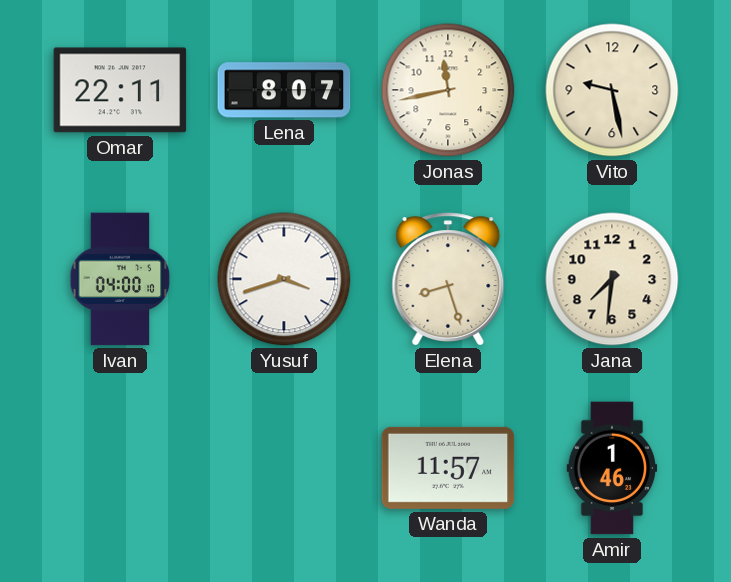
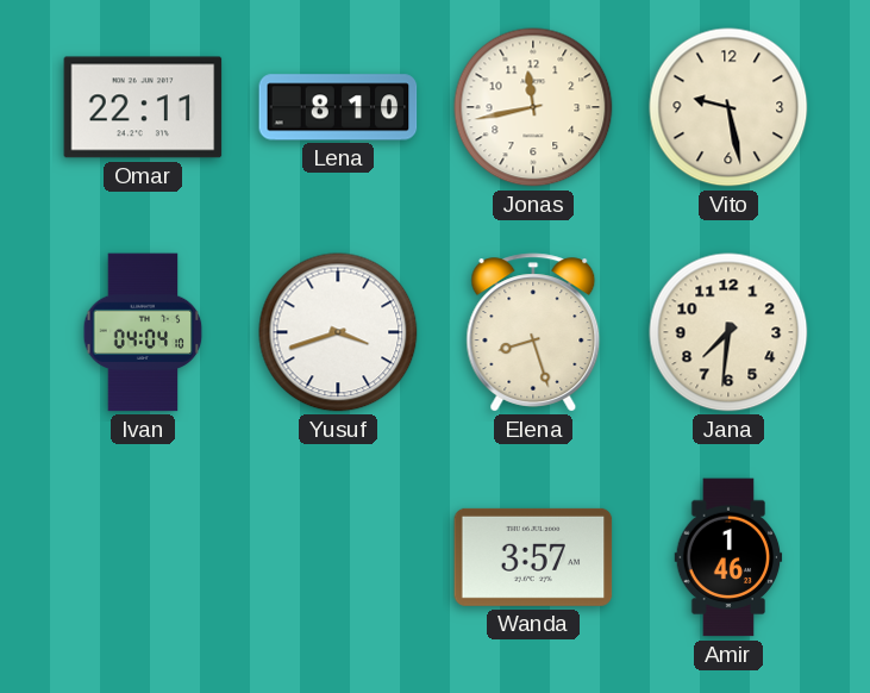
Lena: 8:07 -> 8:10
Ivan: 04:00 -> 04:04
Wanda: 11:57 -> 3:57
